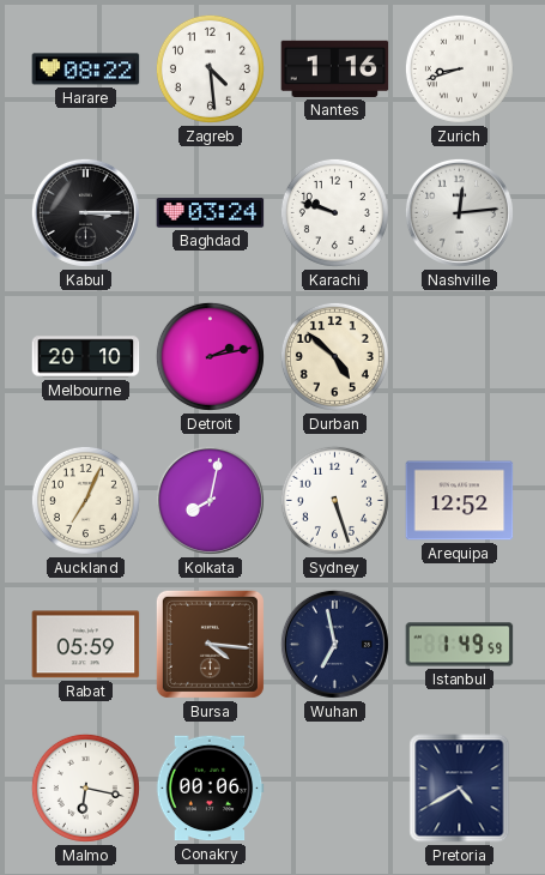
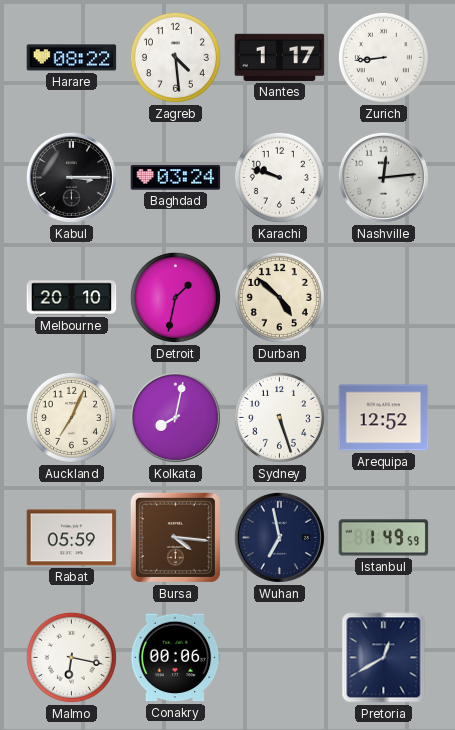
Nantes: 1:16 -> 1:17
Zurich: 8:42 -> 8:44
Detroit: 2:13 -> 1:32
Pretoria: 4:40 -> 12:40
